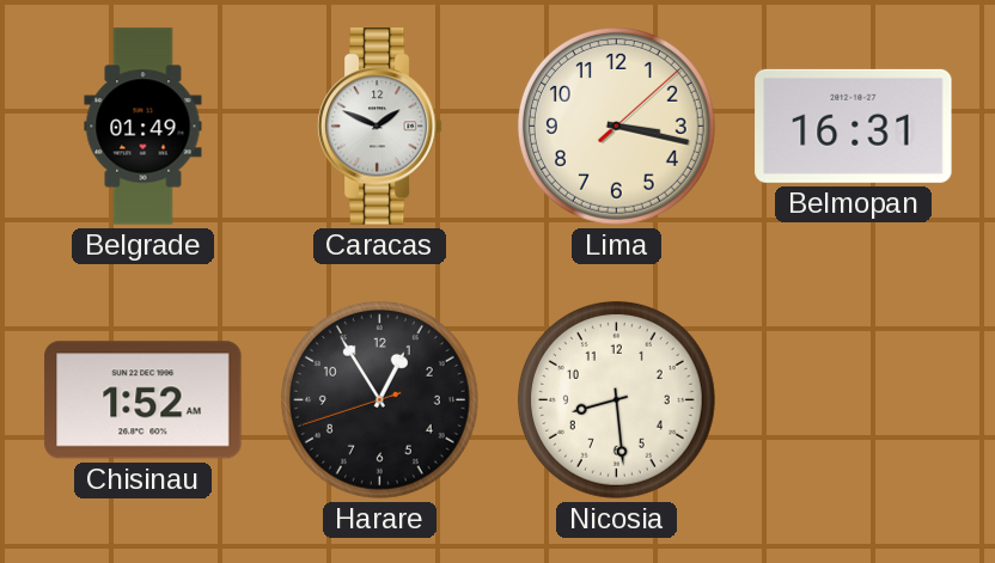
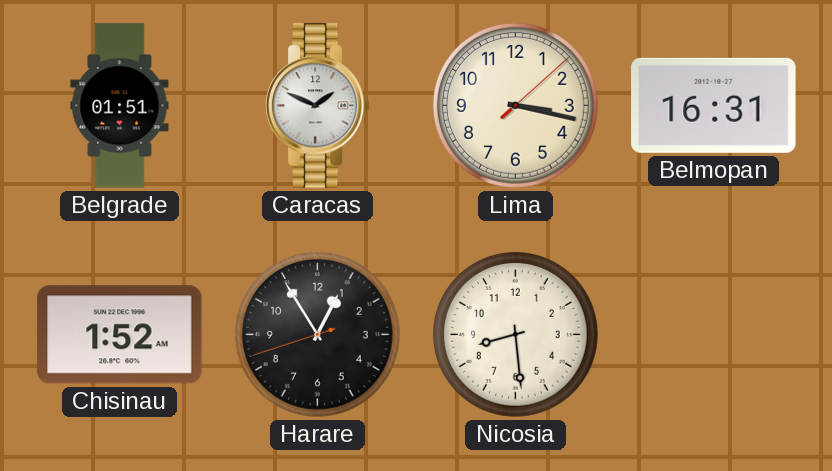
Belgrade: 01:49 -> 01:51
